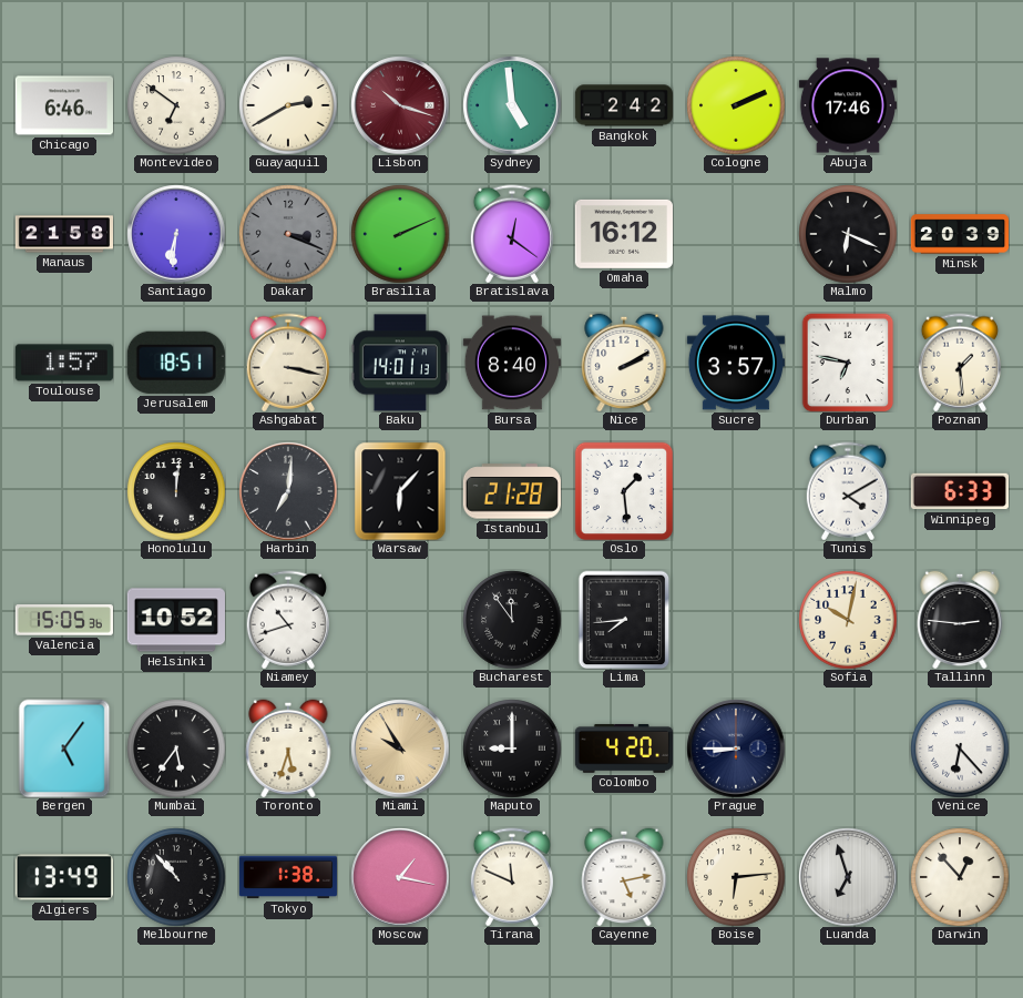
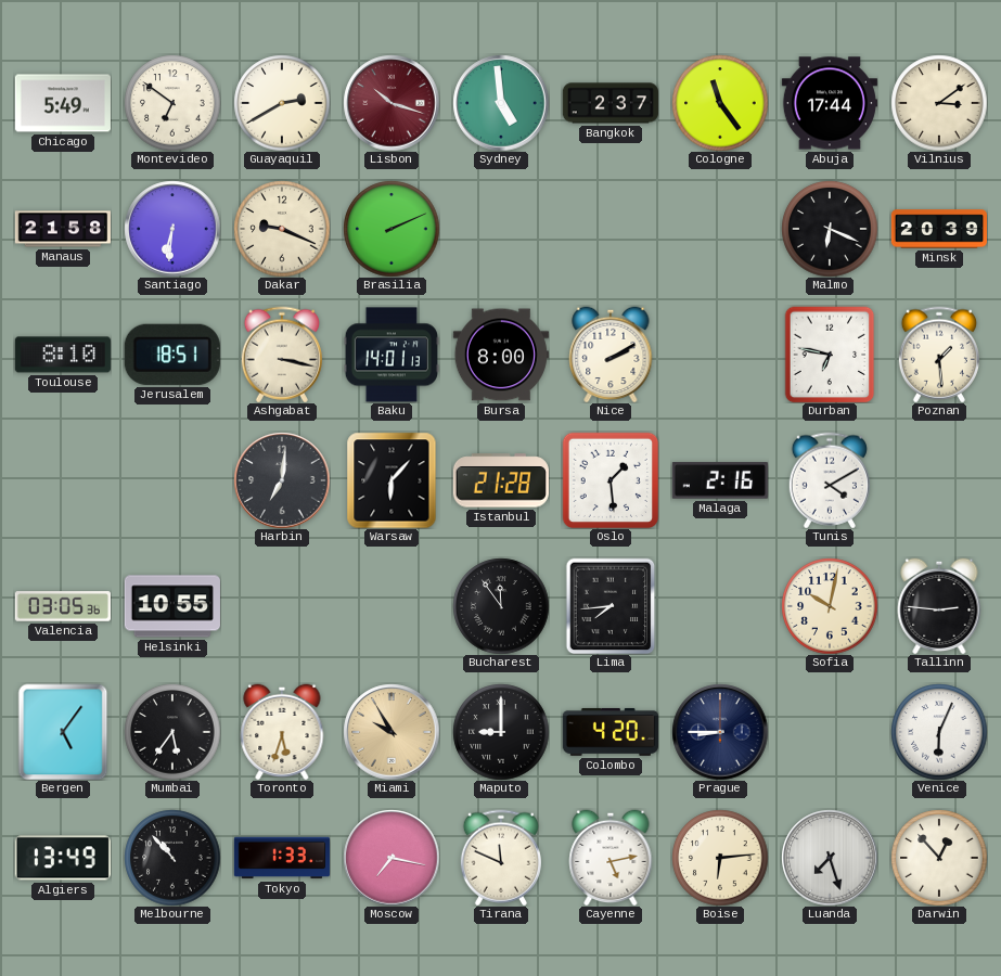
Chicago: 6:46 -> 5:49
Bangkok: 2:42 -> 2:37
Cologne: 2:11 -> 11:24
Abuja: 17:46 -> 17:44
Vilnius: none -> 3:09
Dakar: 3:19 -> 9:19
Dakar dial: grey -> cream
Bratislava: 12:21 -> none
Omaha: 16:12 -> none
Toulouse: 1:57 -> 8:10
Bursa: 8:40 -> 8:00
Sucre: 3:57 -> none
Honolulu: 12:01 -> none
Malaga: none -> 2:16
Winnipeg: 6:33 -> none
Valencia: 15:05 -> 03:05
Helsinki: 10:52 -> 10:55
Niamey: 10:42 -> none
Venice: 6:23 -> 6:04
Tokyo: 1:38 -> 1:33
Moscow: 1:17 -> 7:17
Luanda: 6:57 -> 7:27
